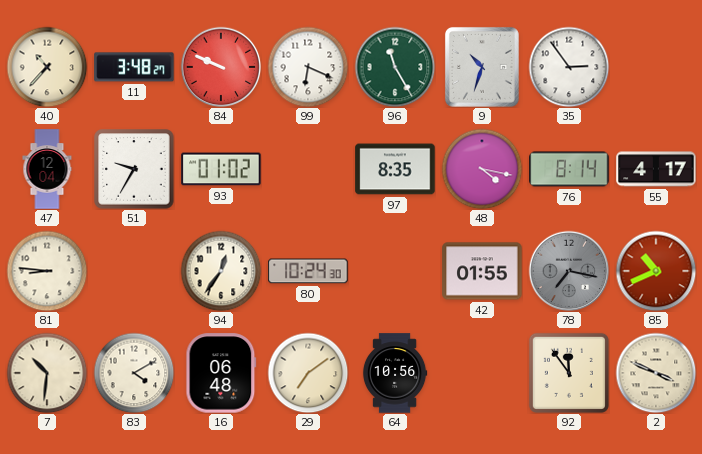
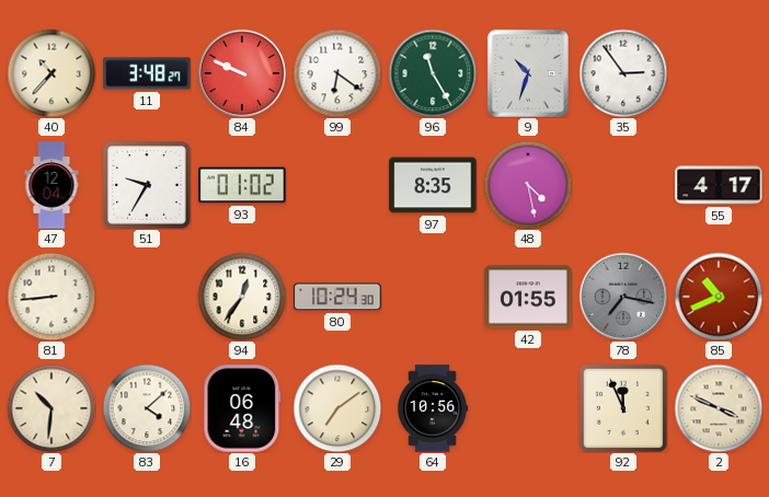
99: 6:19 -> 6:21
48: 4:17 -> 4:28
76: 8:14 -> none
81: 8:46 -> 8:44
83: 4:10 -> 4:08
92: 11:54 -> 11:56
